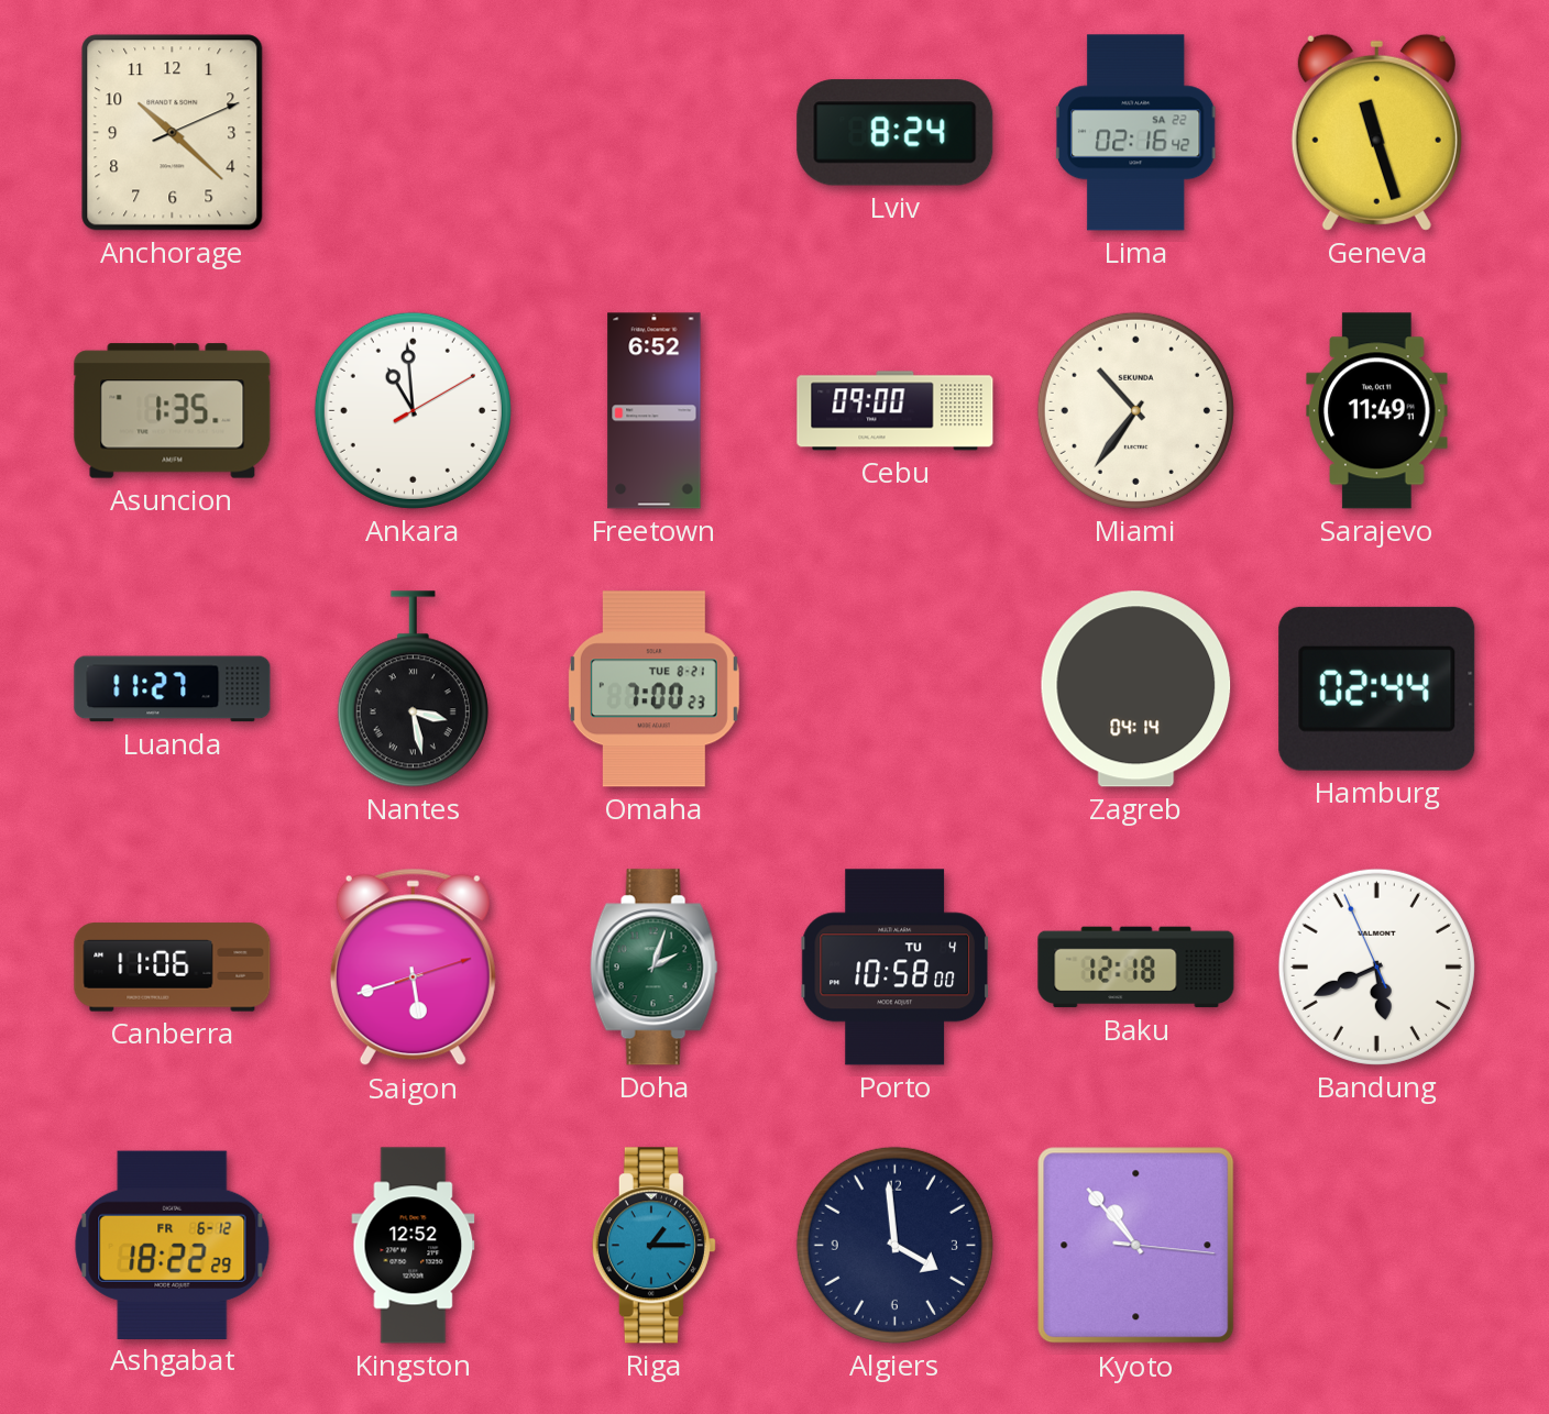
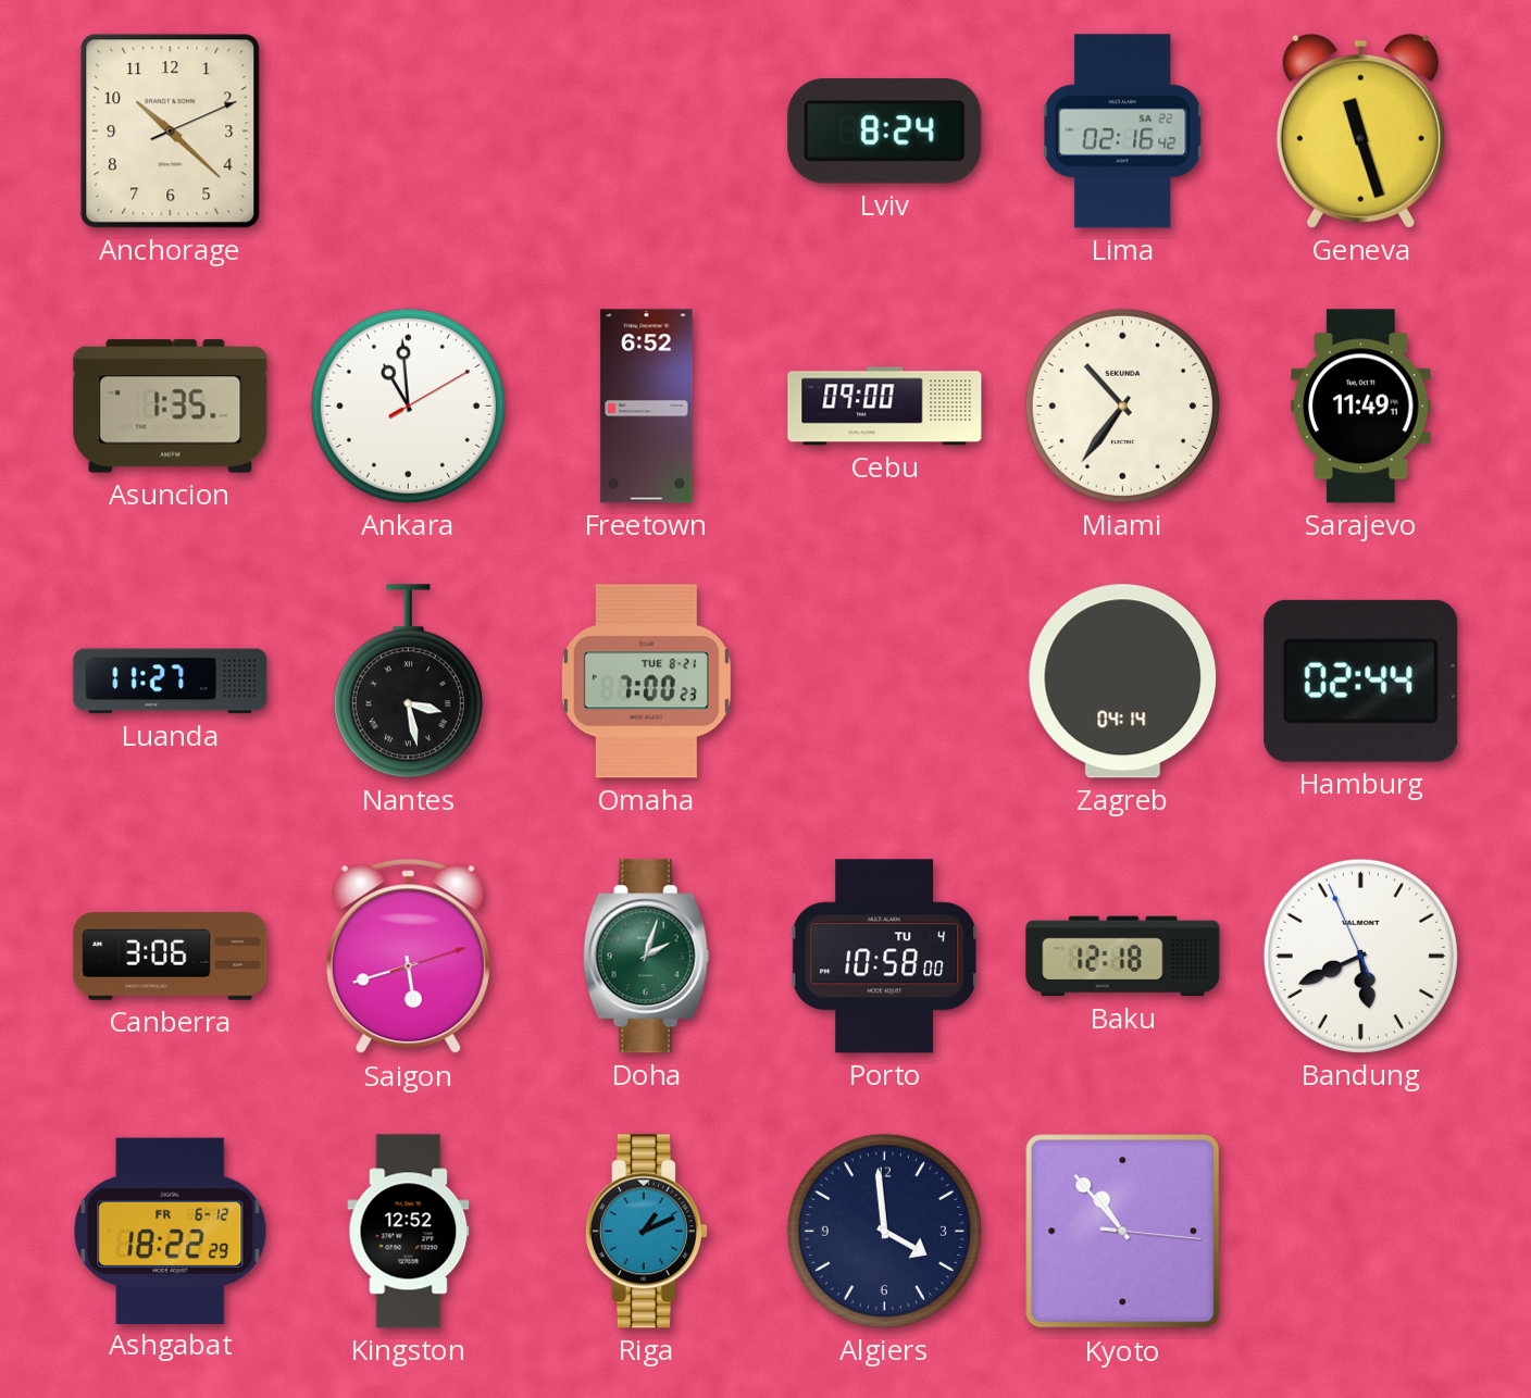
Canberra: 11:06 -> 3:06
Riga: 1:15 -> 1:11
